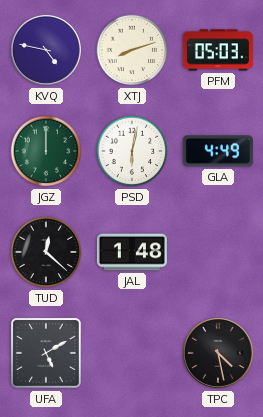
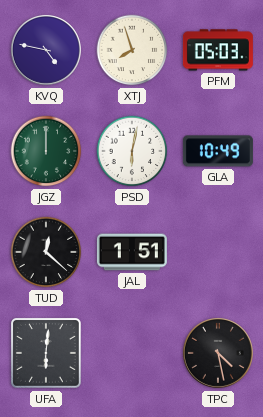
XTJ: 8:12 -> 7:57
GLA: 4:49 -> 10:49
JAL: 1:48 -> 1:51
UFA: 5:10 -> 6:01
